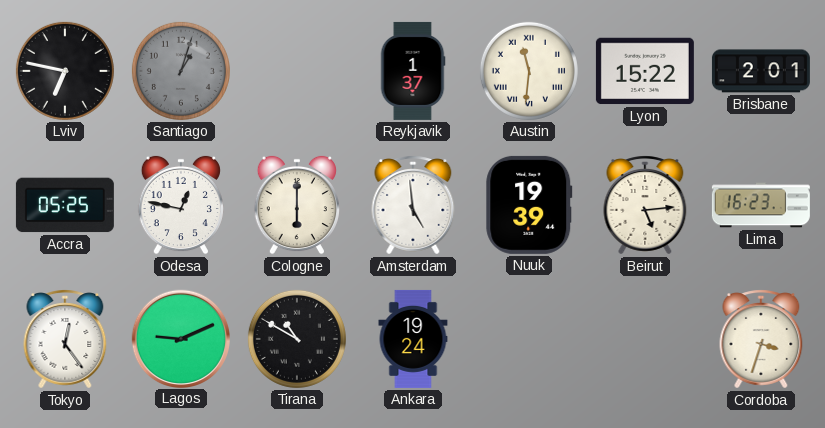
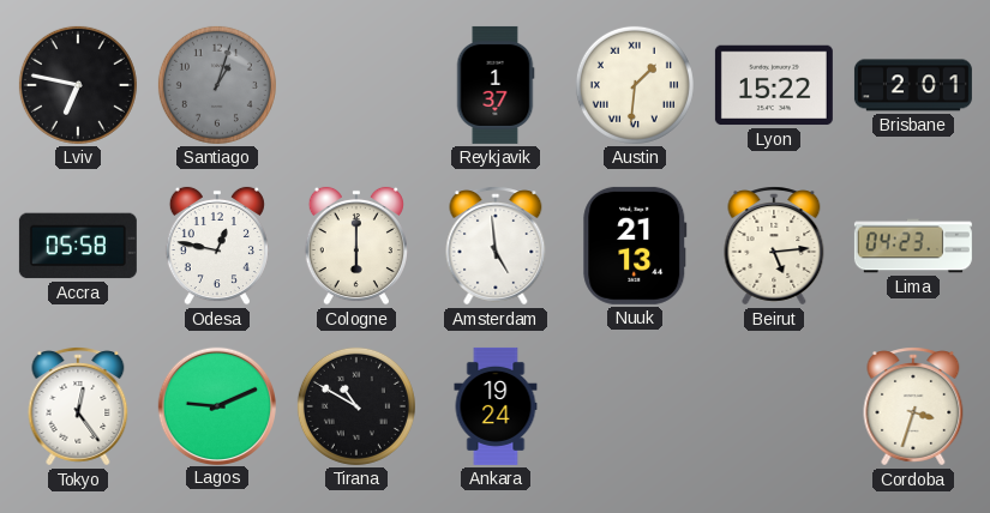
Austin: 11:31 -> 1:31
Accra: 05:25 -> 05:58
Nuuk: 19:39 -> 21:13
Lima: 16:23 -> 04:23
